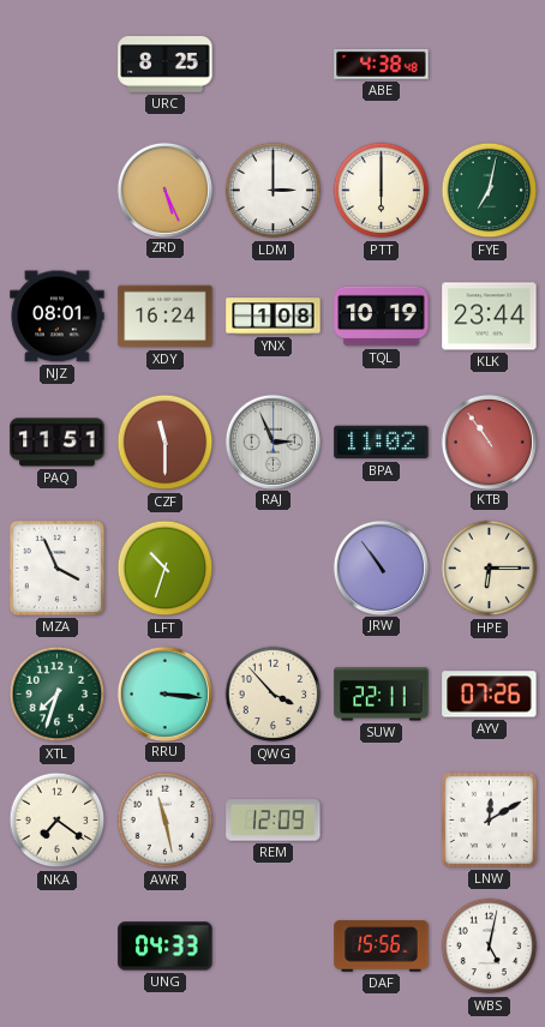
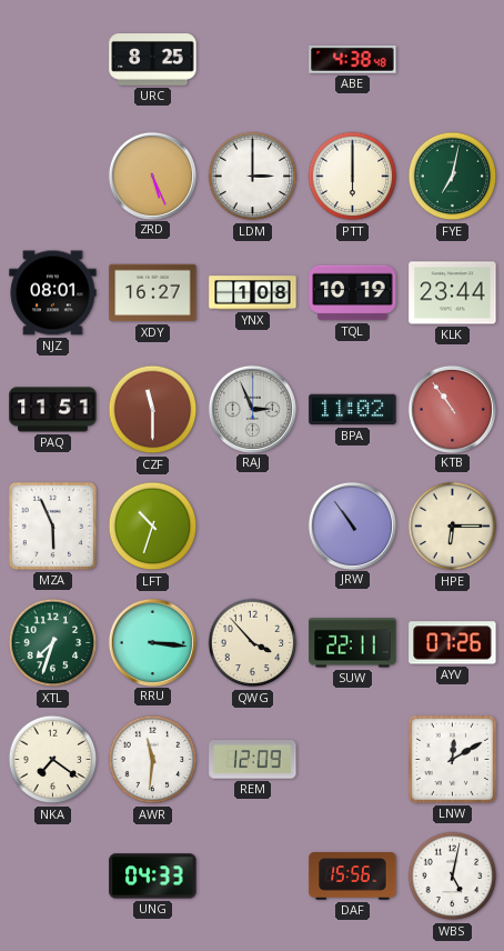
XDY: 16:24 -> 16:27
MZA: 3:56 -> 5:56
AWR: 11:28 -> 11:31
